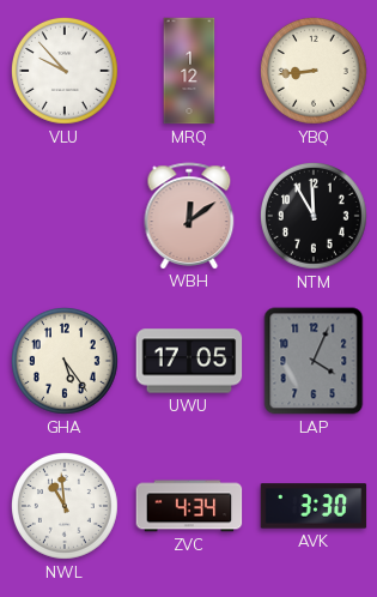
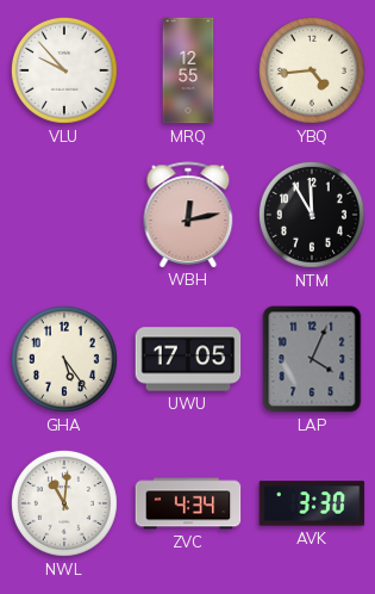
MRQ: 1:12 -> 12:55
YBQ: 8:44 -> 4:44
WBH: 12:09 -> 12:13
NWL: 10:59 -> 11:01
